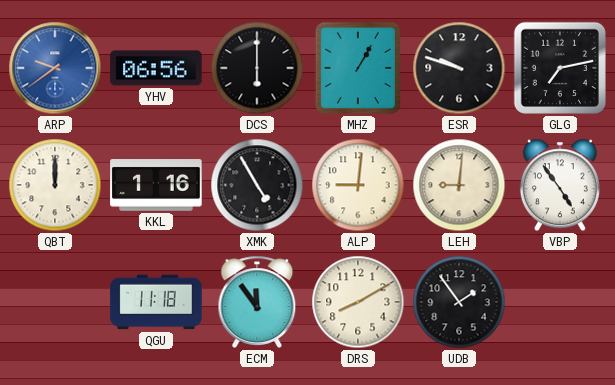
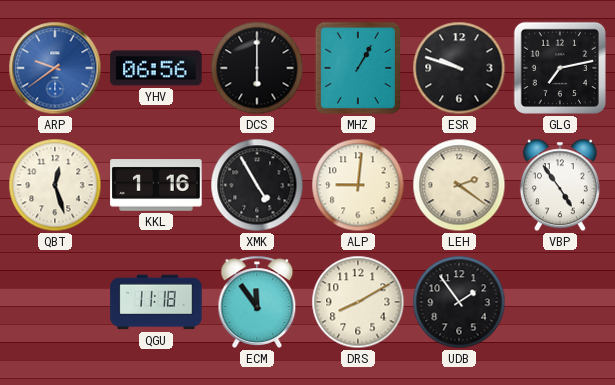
QBT: 12:00 -> 12:27
LEH: 9:01 -> 2:21
